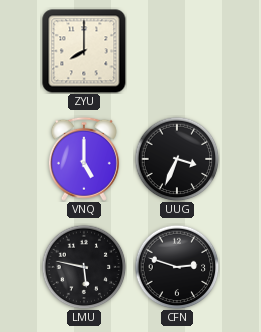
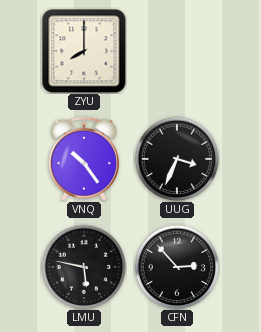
VNQ: 5:00 -> 10:24
CFN: 2:48 -> 2:53
